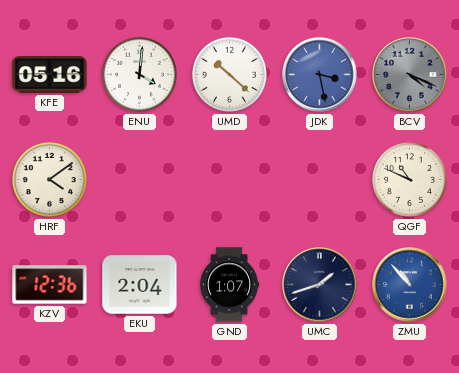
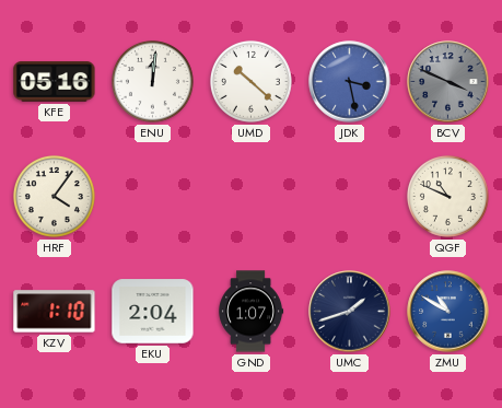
ENU: 4:01 -> 12:01
BCV: 4:19 -> 3:49
HRF: 4:09 -> 4:06
KZV: 12:36 -> 1:10
ZMU: 10:53 -> 10:50
